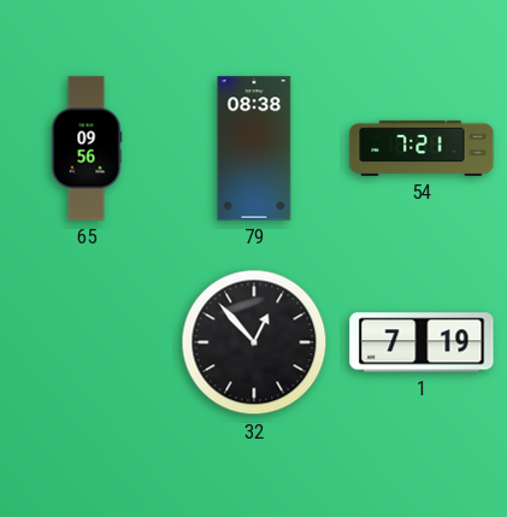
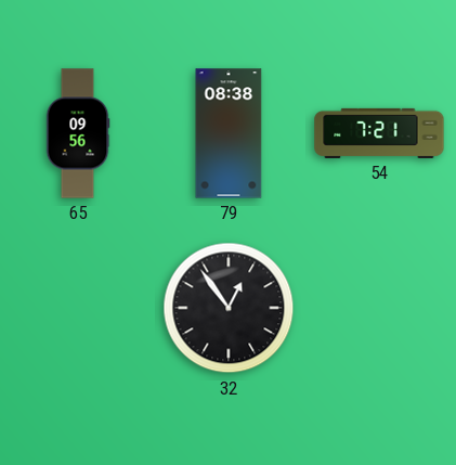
32: 12:53 -> 12:54
1: 7:19 -> none
